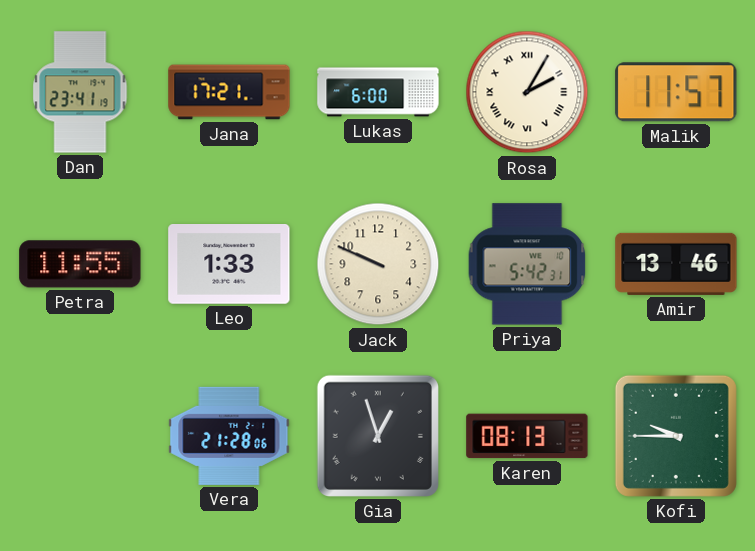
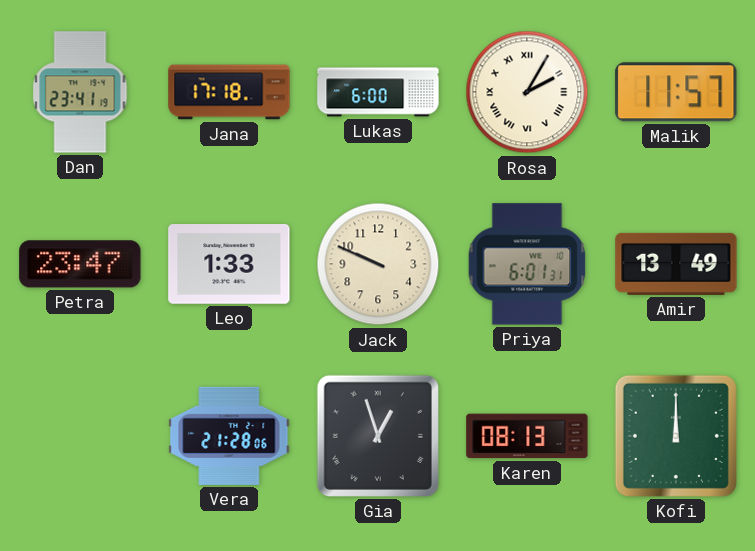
Jana: 17:21 -> 17:18
Petra: 11:55 -> 23:47
Priya: 5:42 -> 6:01
Amir: 13:46 -> 13:49
Kofi: 9:45 -> 12:00
